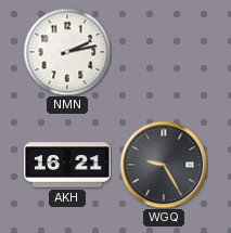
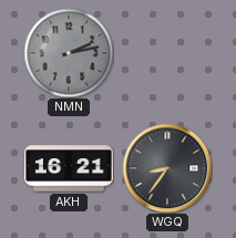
NMN dial: white -> grey
WGQ: 9:25 -> 8:36
